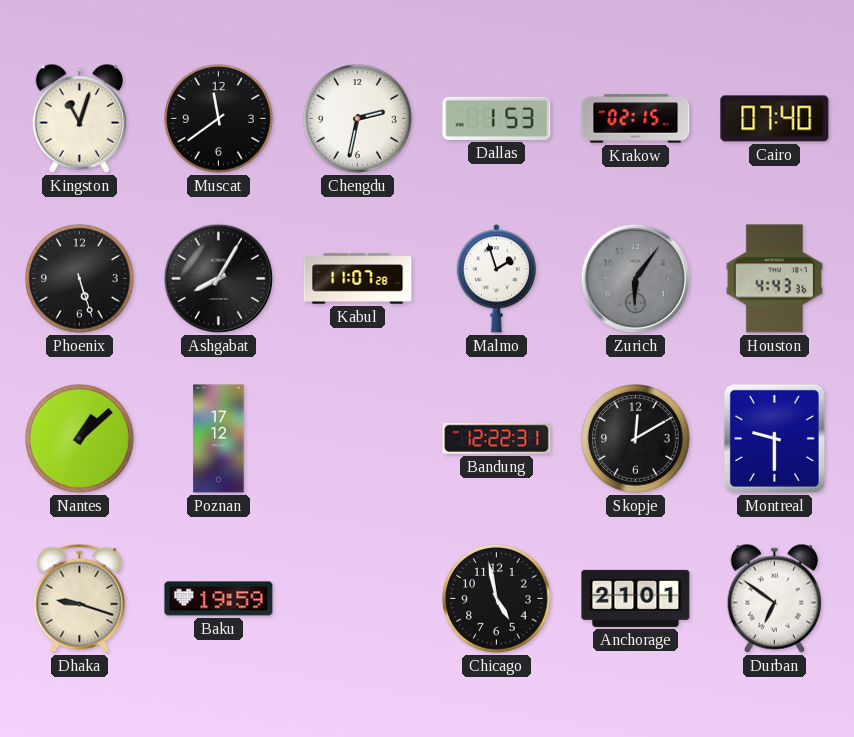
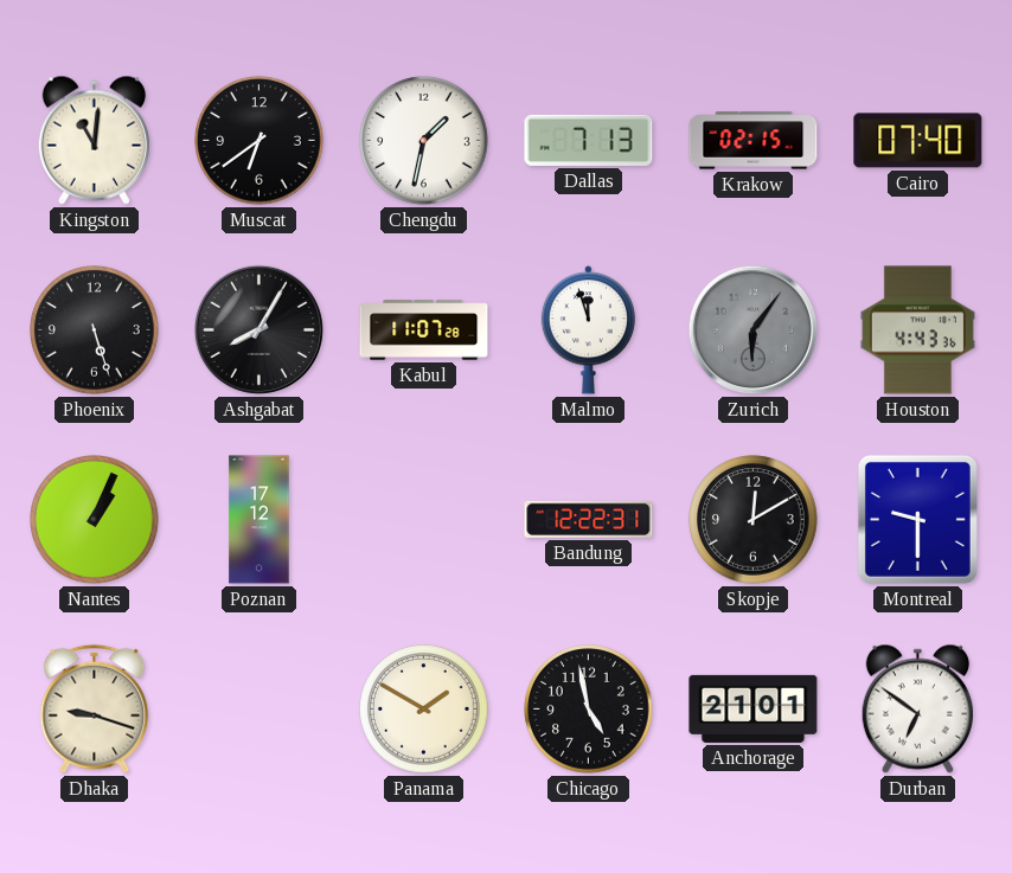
Kingston: 11:03 -> 11:01
Muscat: 11:39 -> 6:39
Chengdu: 2:32 -> 1:32
Dallas: 1:53 -> 7:13
Malmo: 1:57 -> 11:57
Nantes: 1:08 -> 1:04
Baku: 19:59 -> none
Panama: none -> 1:50
